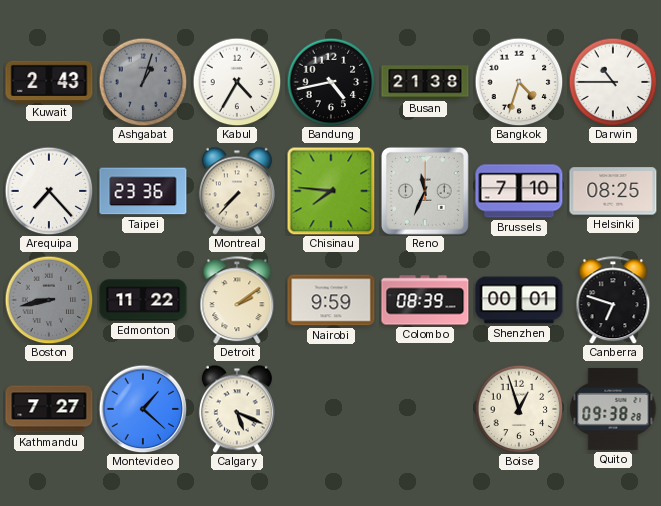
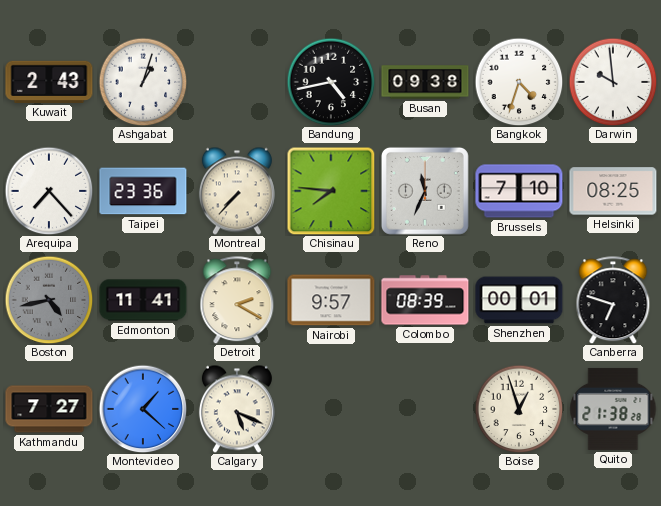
Ashgabat dial: grey -> white
Kabul: 4:35 -> none
Busan: 21:38 -> 09:38
Darwin: 10:45 -> 9:59
Boston: 8:43 -> 4:43
Edmonton: 11:22 -> 11:41
Detroit: 2:09 -> 2:20
Nairobi: 9:59 -> 9:57
Quito: 09:38 -> 21:38
